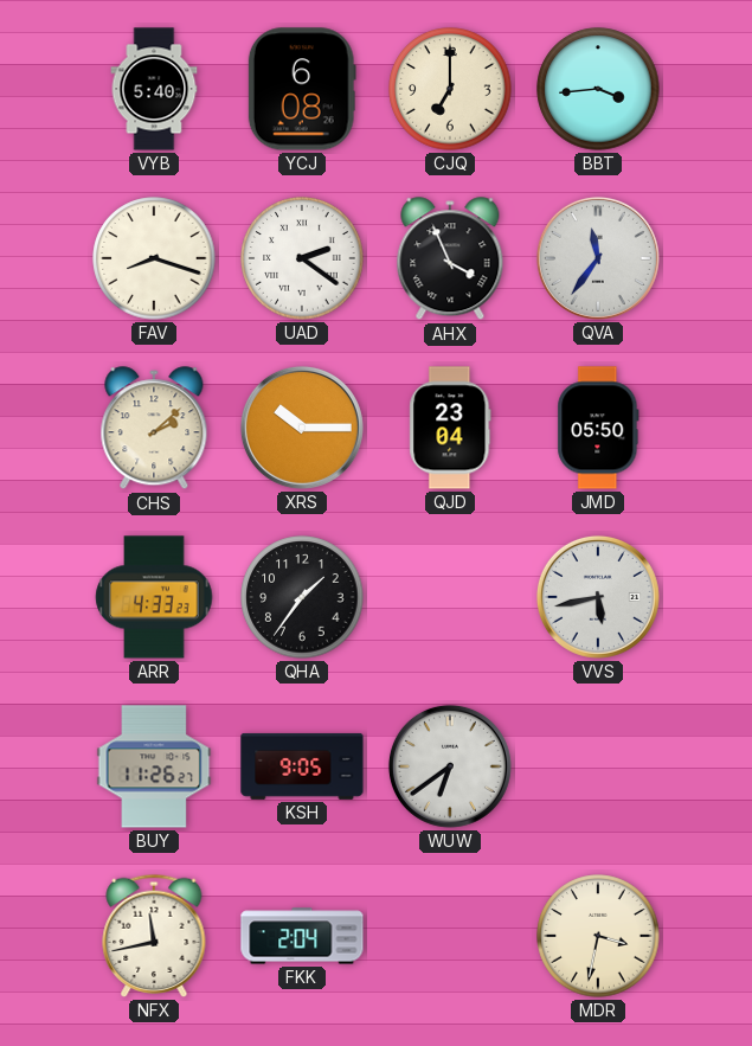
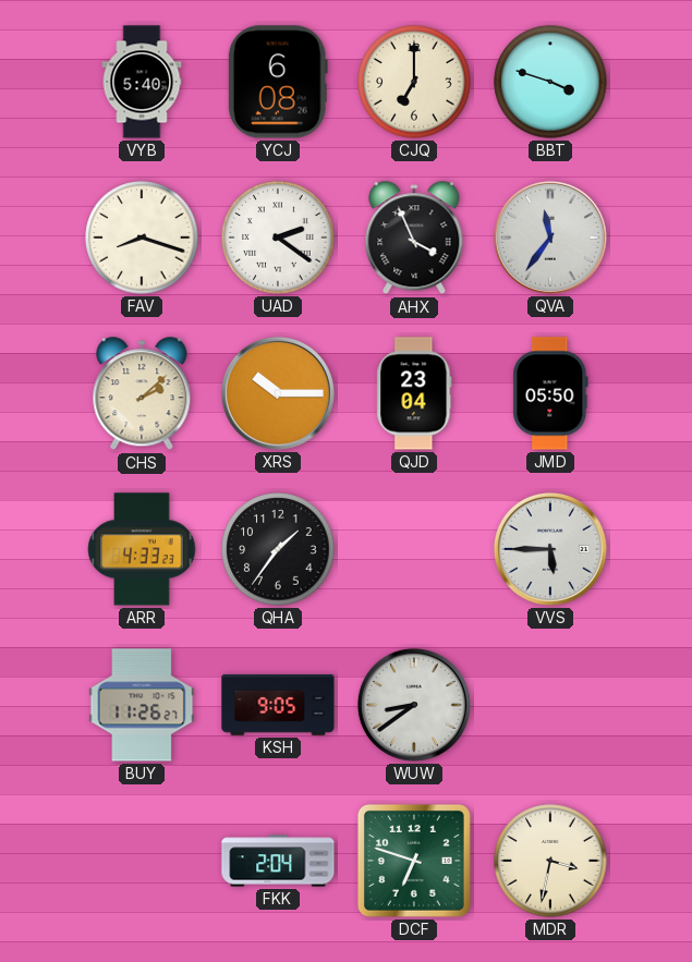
BBT: 3:44 -> 3:48
VVS: 5:43 -> 5:45
WUW: 6:39 -> 8:39
NFX: 11:43 -> none
DCF: none -> 6:48
